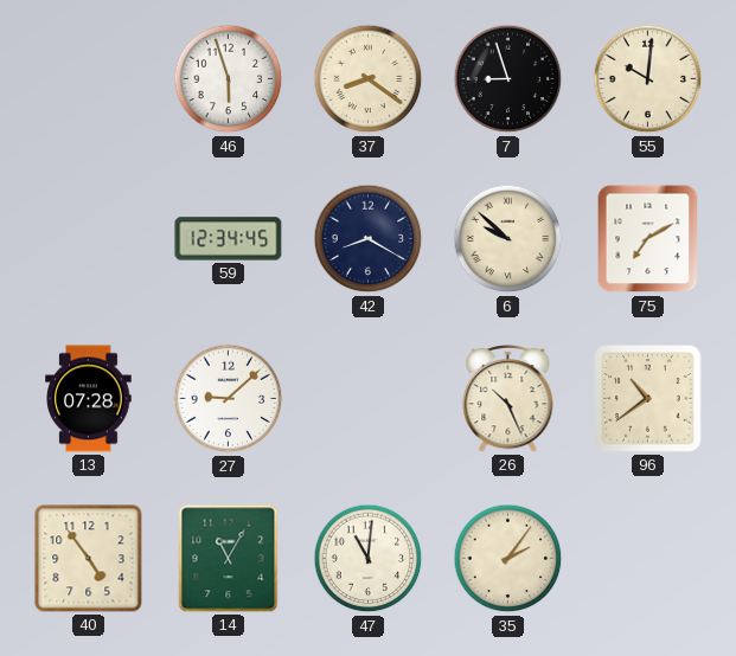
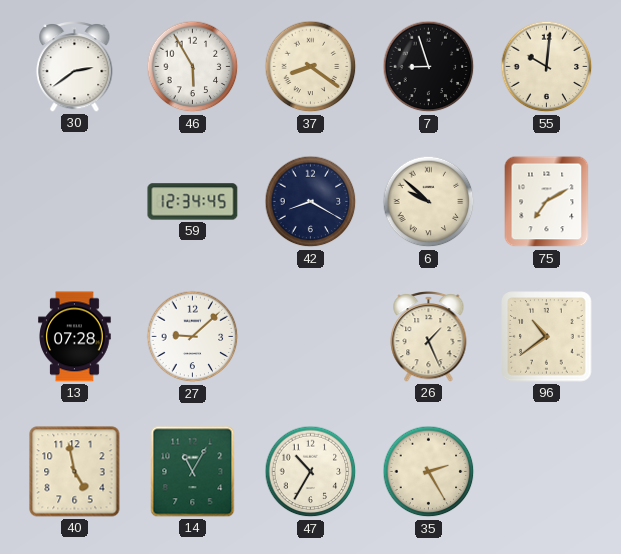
30: none -> 2:39
46: 5:57 -> 5:55
26: 10:26 -> 1:26
40: 4:54 -> 4:58
47: 11:01 -> 10:35
35: 2:06 -> 2:25
